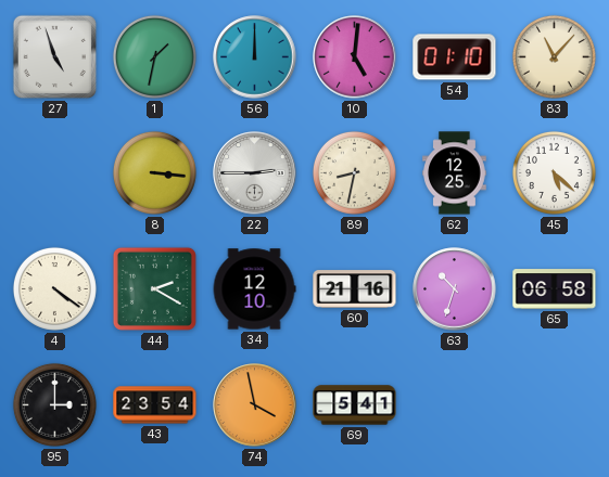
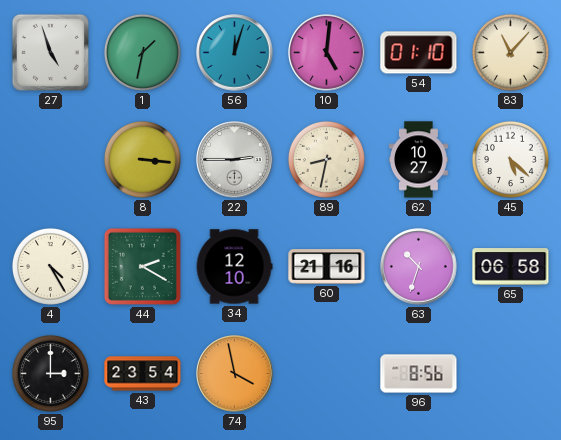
56: 12:00 -> 12:03
62: 12:25 -> 10:27
4: 4:21 -> 4:25
69: 5:41 -> none
96: none -> 8:56
